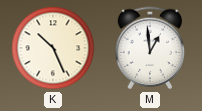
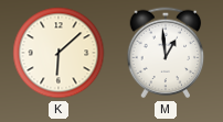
K: 10:26 -> 6:08
